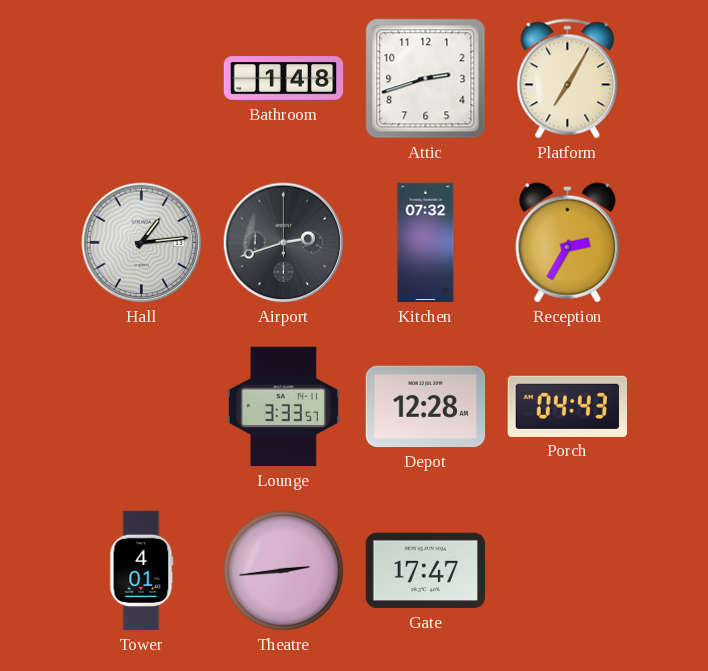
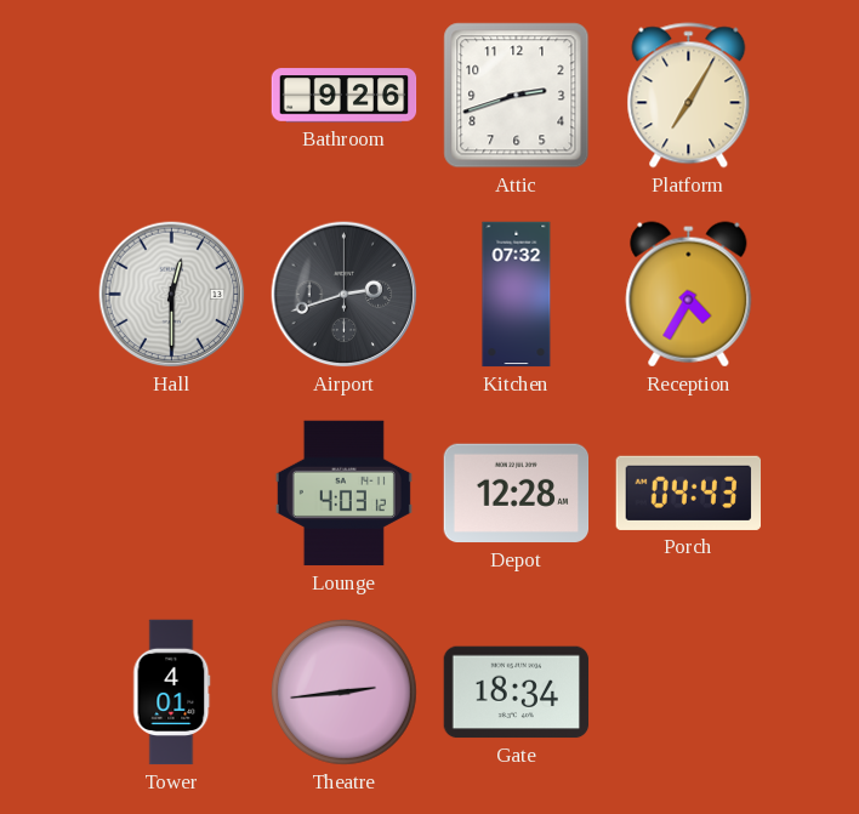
Bathroom: 1:48 -> 9:26
Hall: 1:14 -> 12:30
Reception: 2:35 -> 4:35
Lounge: 3:33 -> 4:03
Gate: 17:47 -> 18:34
